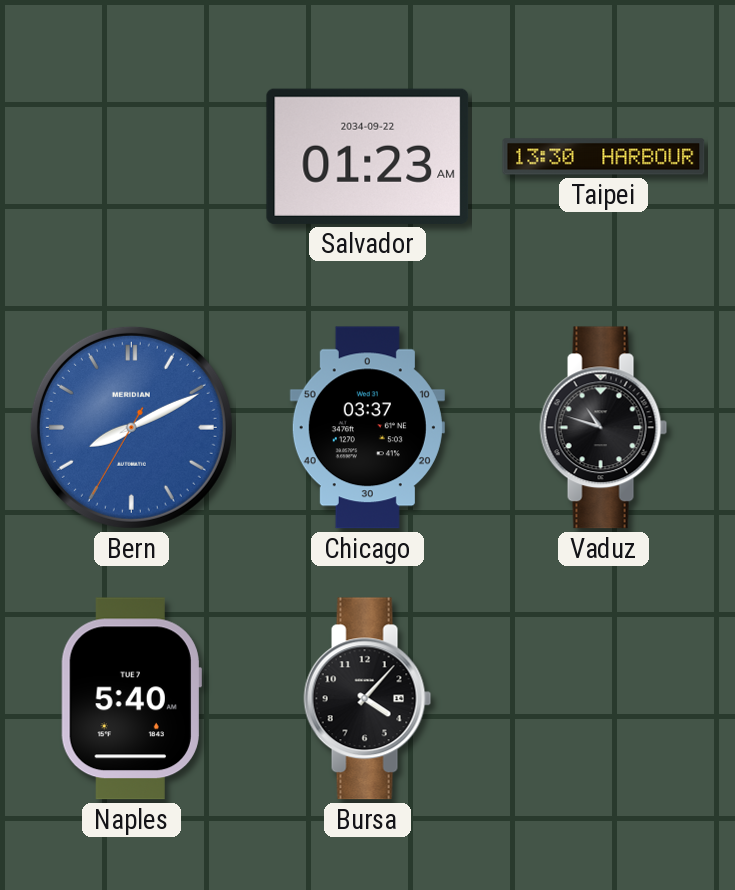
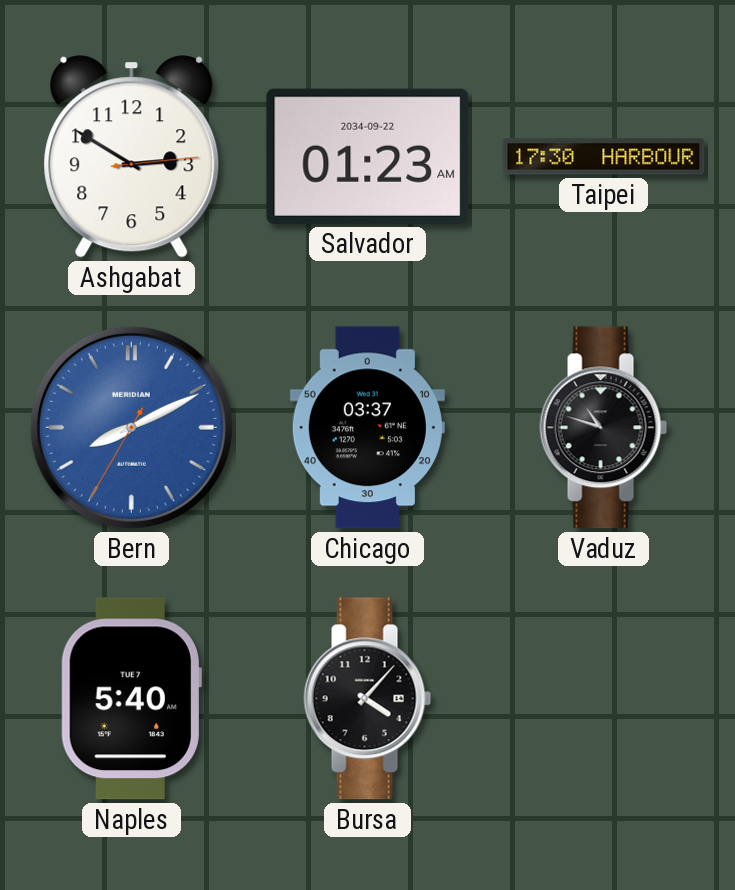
Ashgabat: none -> 2:50
Taipei: 13:30 -> 17:30
